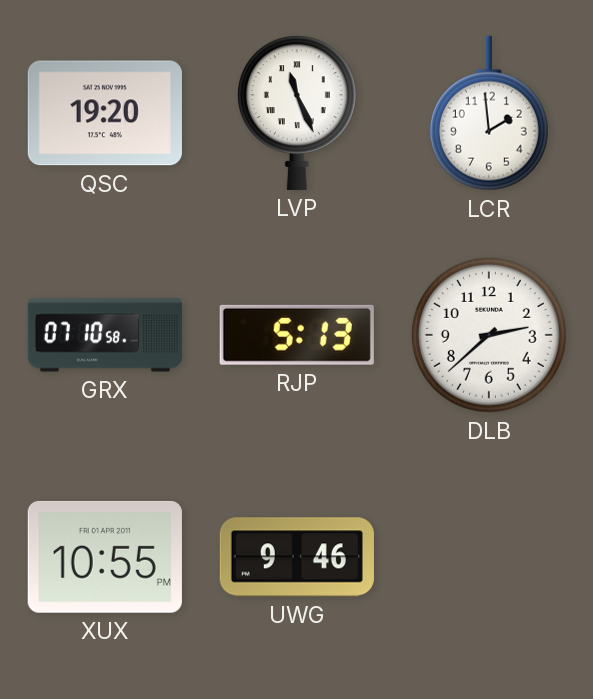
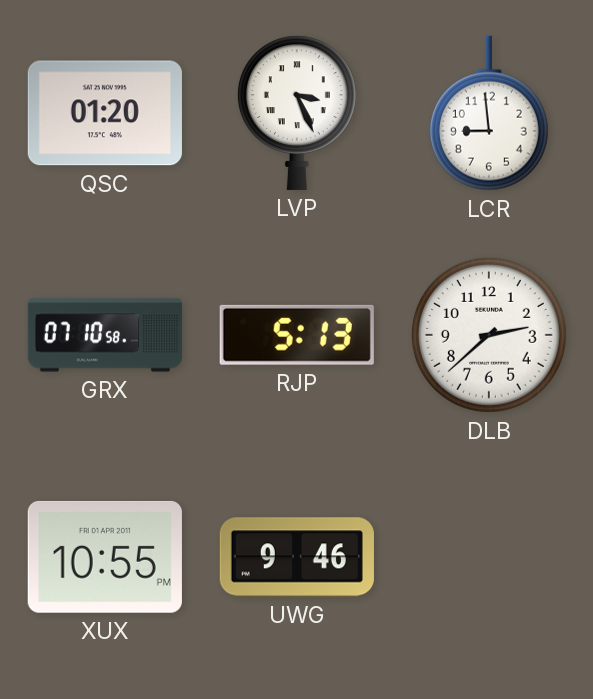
QSC: 19:20 -> 01:20
LVP: 11:26 -> 3:26
LCR: 1:59 -> 8:59
